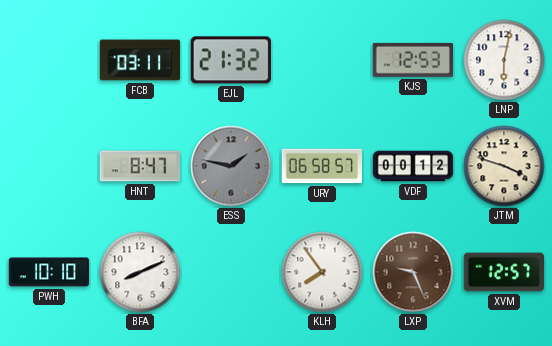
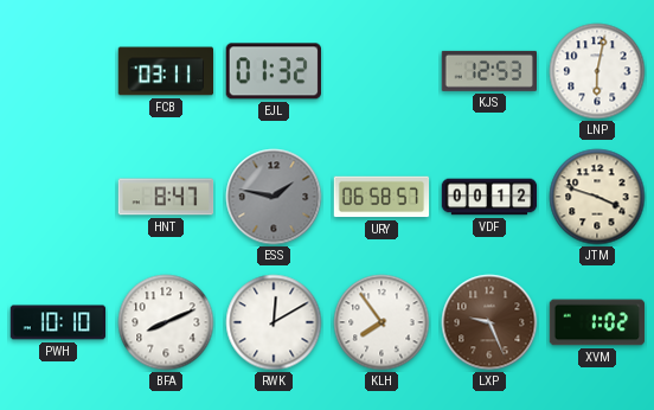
EJL: 21:32 -> 01:32
RWK: none -> 12:10
XVM: 12:57 -> 1:02
